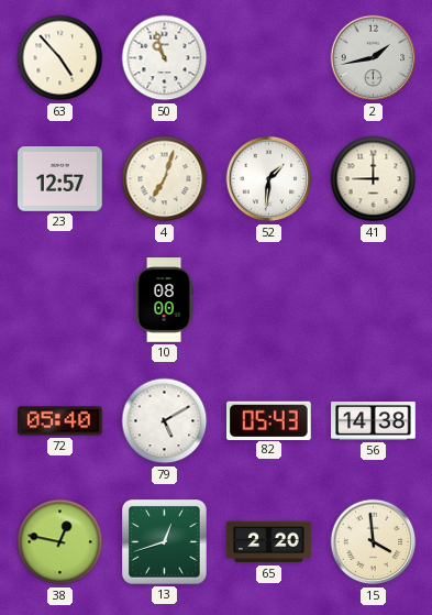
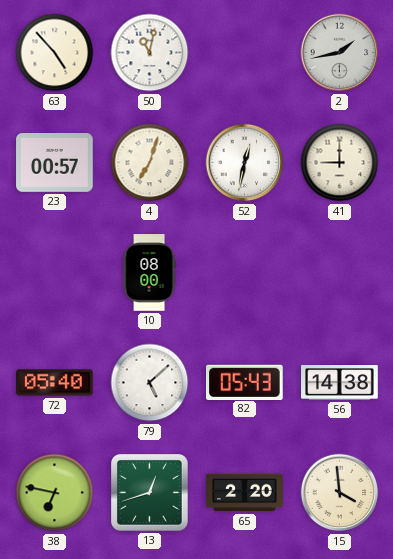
50: 10:57 -> 11:02
23: 12:57 -> 00:57
52: 1:31 -> 12:32
79: 5:10 -> 5:08
38: 12:47 -> 6:47
